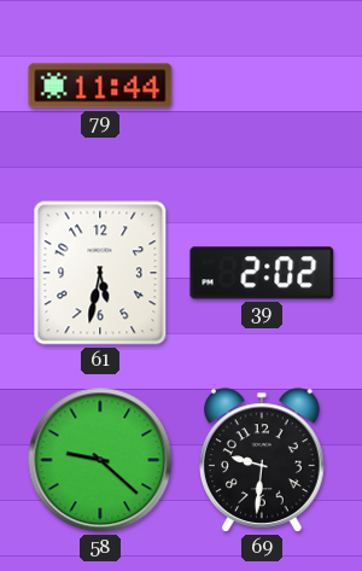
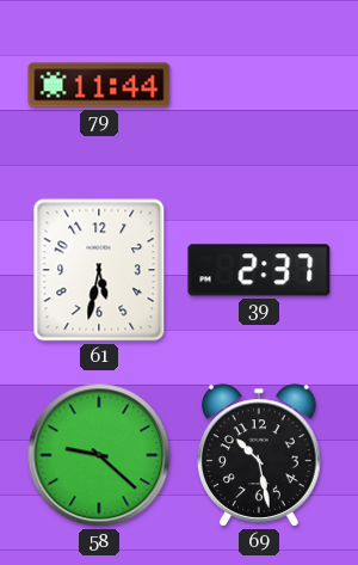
39: 2:02 -> 2:37
69: 9:31 -> 10:28
